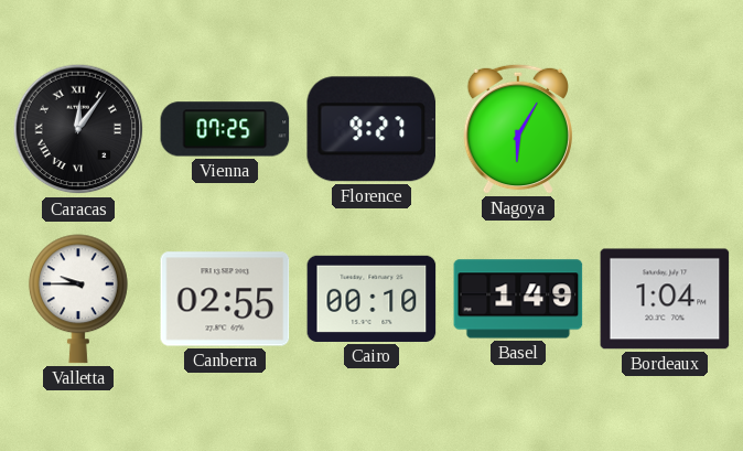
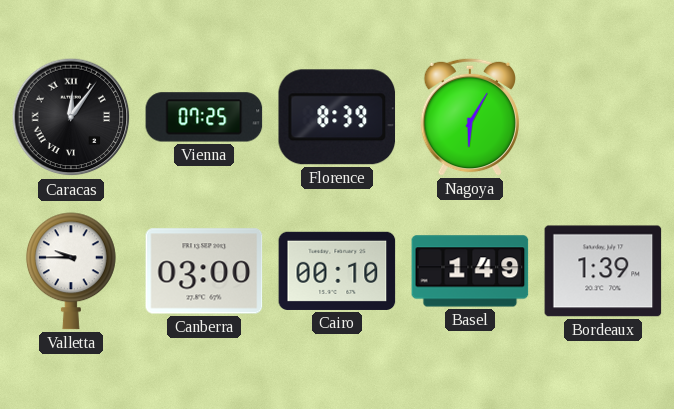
Florence: 9:27 -> 8:39
Canberra: 02:55 -> 03:00
Bordeaux: 1:04 -> 1:39
